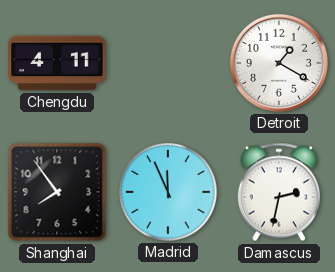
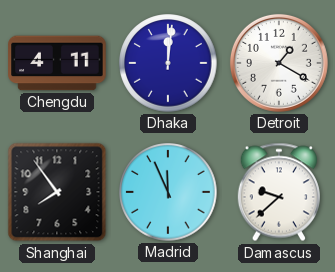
Dhaka: none -> 12:01
Damascus: 2:32 -> 9:38
